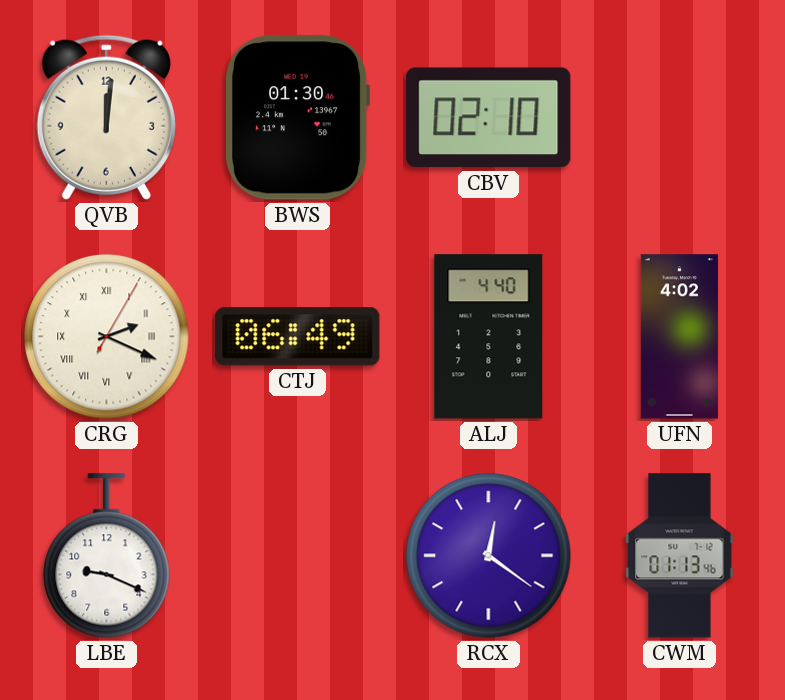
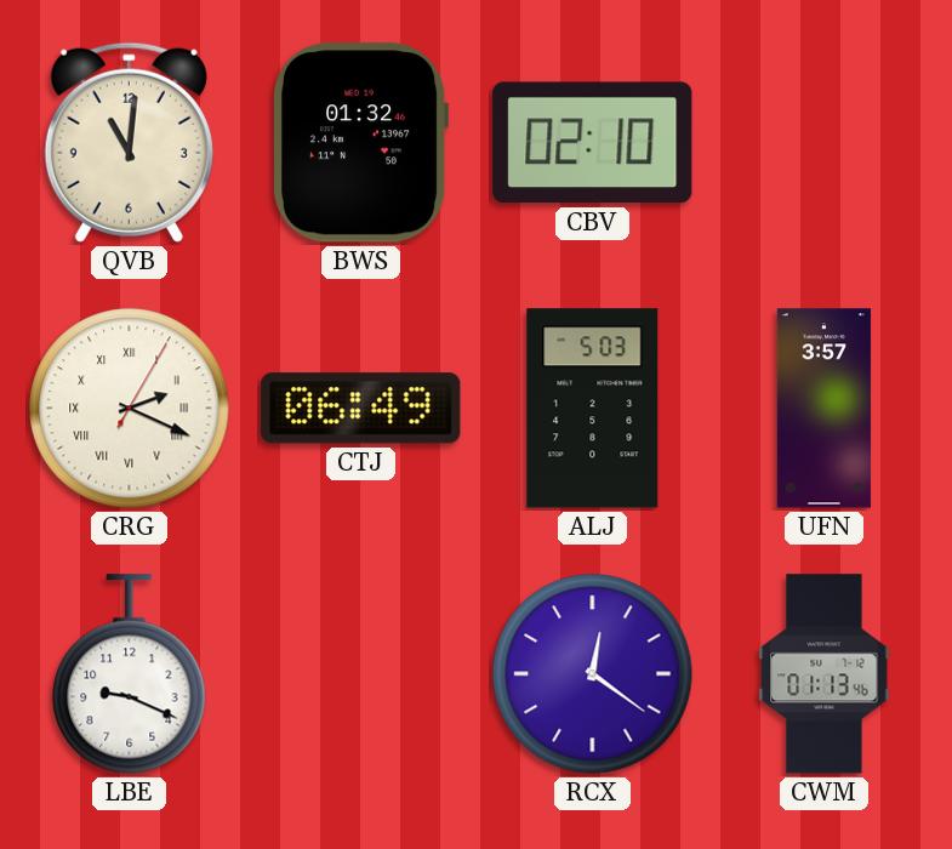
QVB: 12:01 -> 11:01
BWS: 01:30 -> 01:32
ALJ: 4:40 -> 5:03
UFN: 4:02 -> 3:57
